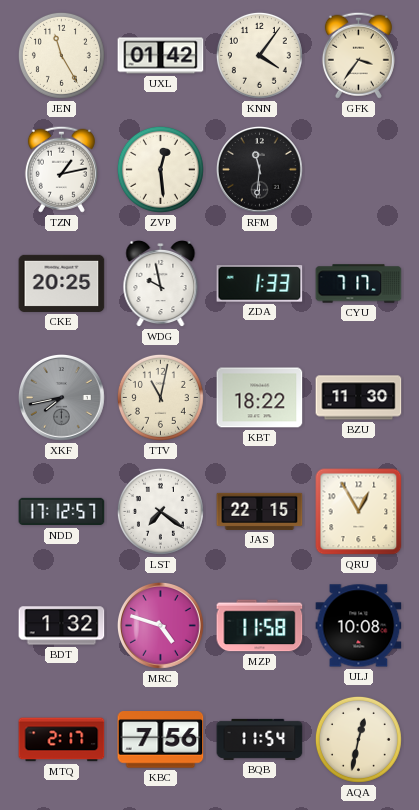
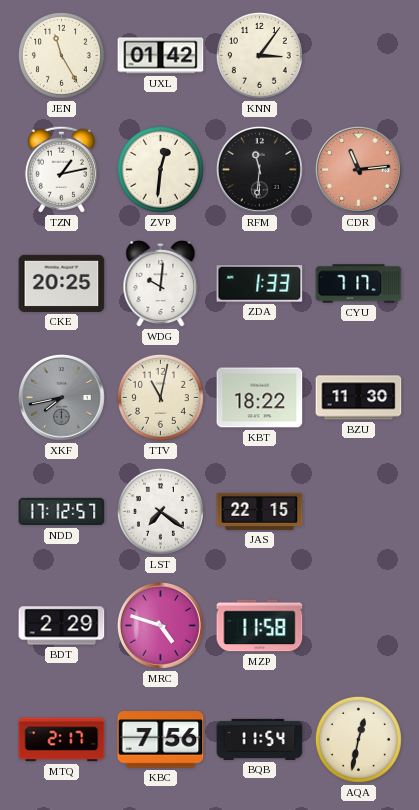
KNN: 4:06 -> 3:06
GFK: 3:36 -> none
ZVP: 12:29 -> 12:31
CDR: none -> 11:14
WDG: 9:58 -> 10:01
QRU: 12:55 -> none
BDT: 1:32 -> 2:29
ULJ: 10:08 -> none
